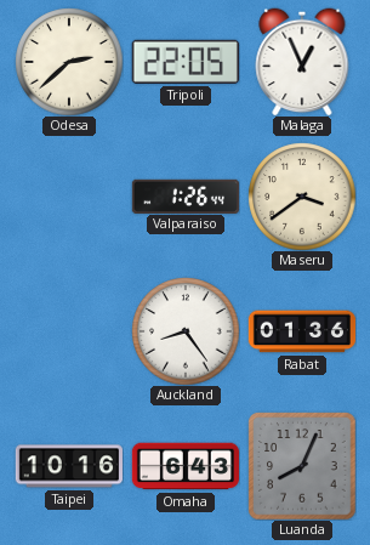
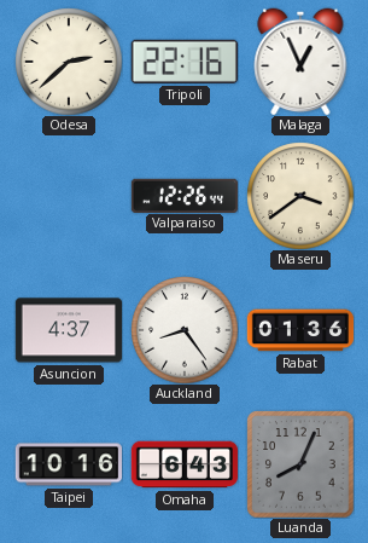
Tripoli: 22:05 -> 22:16
Valparaiso: 1:26 -> 12:26
Asuncion: none -> 4:37
